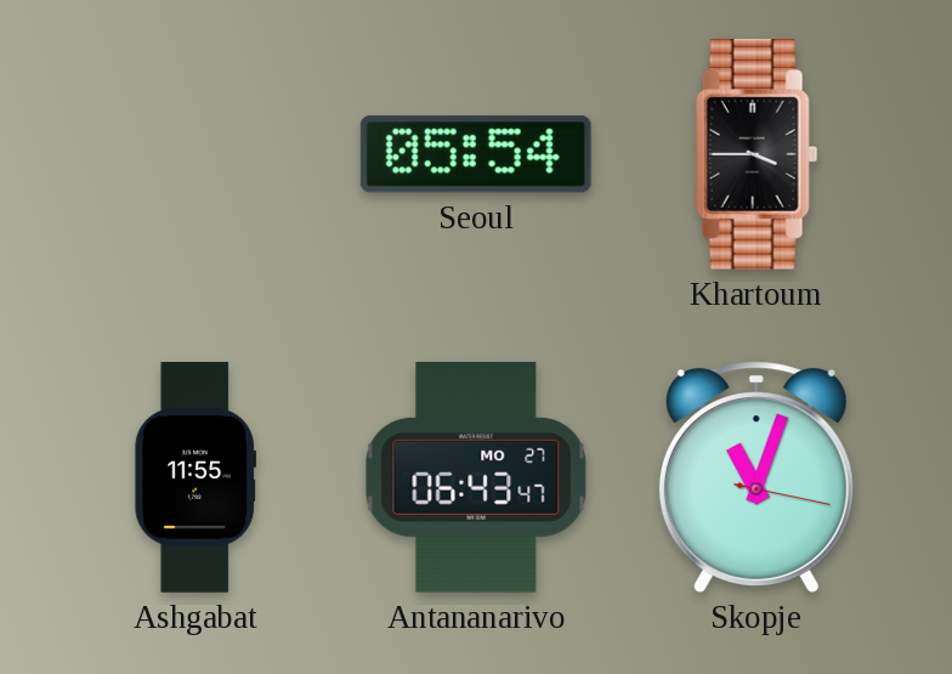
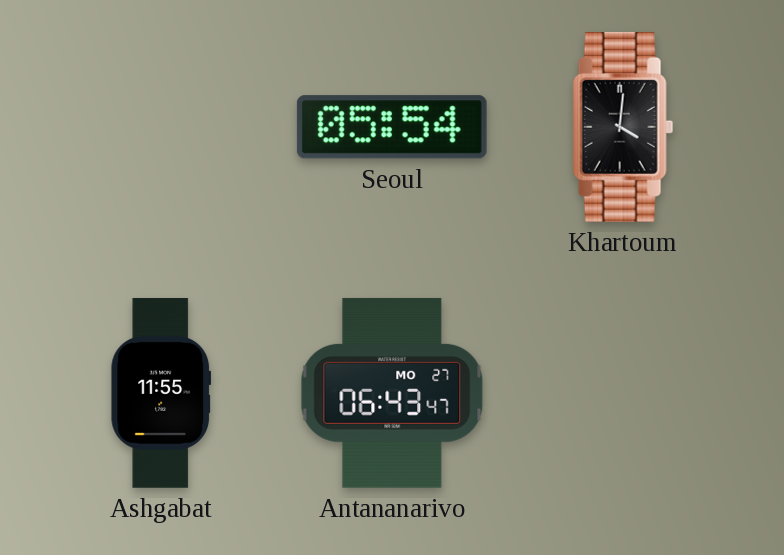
Khartoum: 3:45 -> 4:01
Skopje: 11:03 -> none
